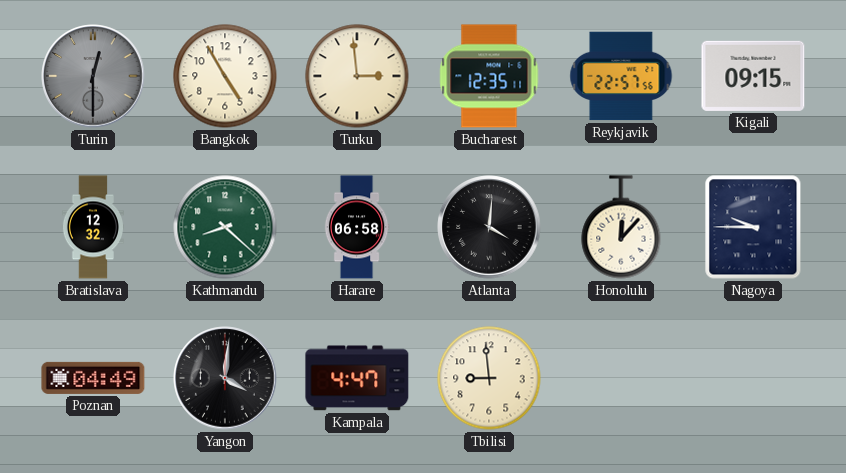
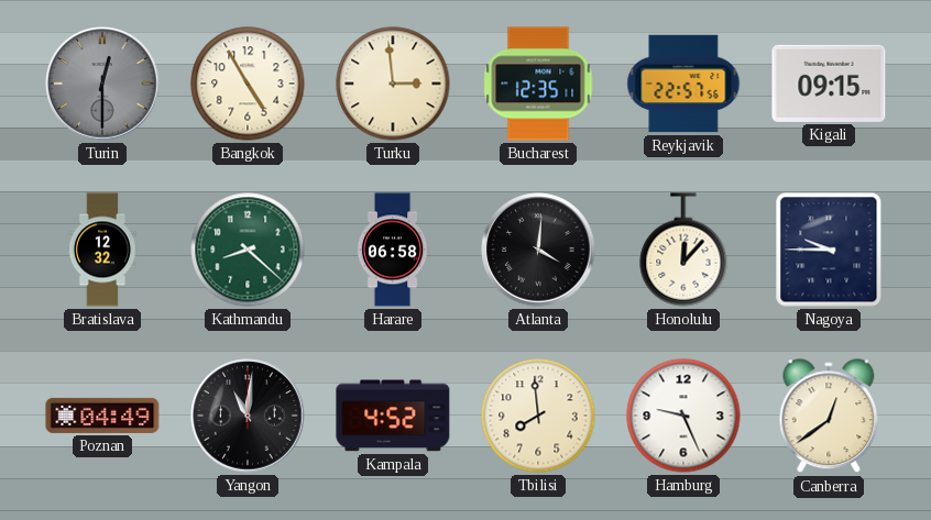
Yangon: 4:01 -> 11:01
Kampala: 4:47 -> 4:52
Tbilisi: 8:59 -> 7:59
Hamburg: none -> 9:26
Canberra: none -> 12:39
